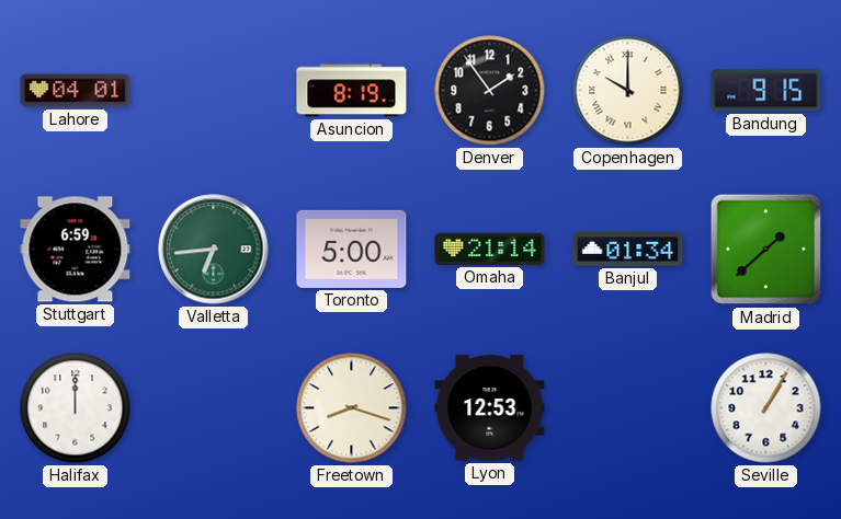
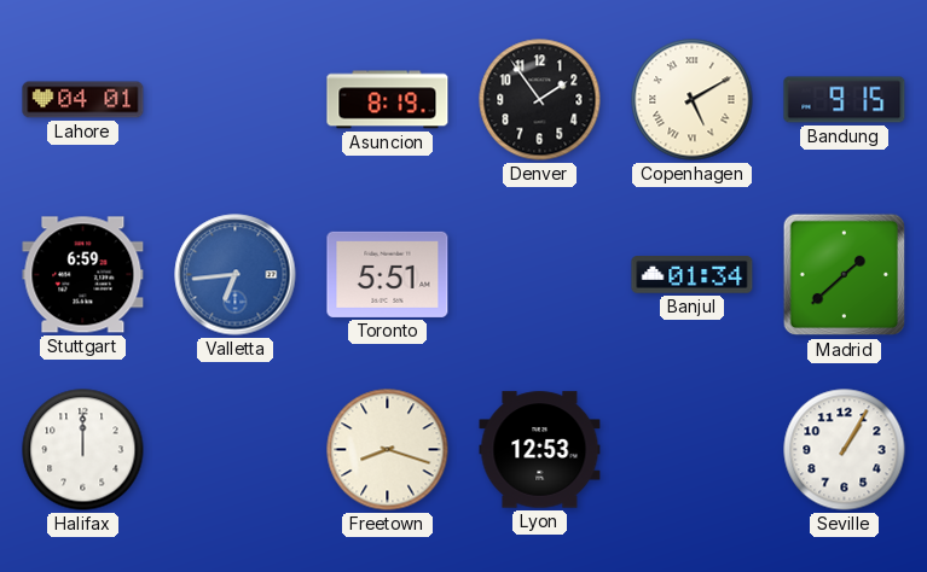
Copenhagen: 10:00 -> 5:10
Valletta dial: green -> blue
Toronto: 5:00 -> 5:51
Omaha: 21:14 -> none
